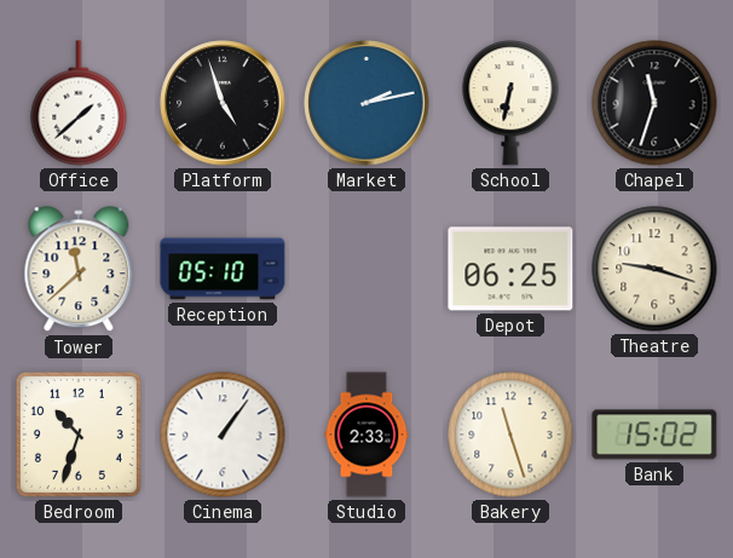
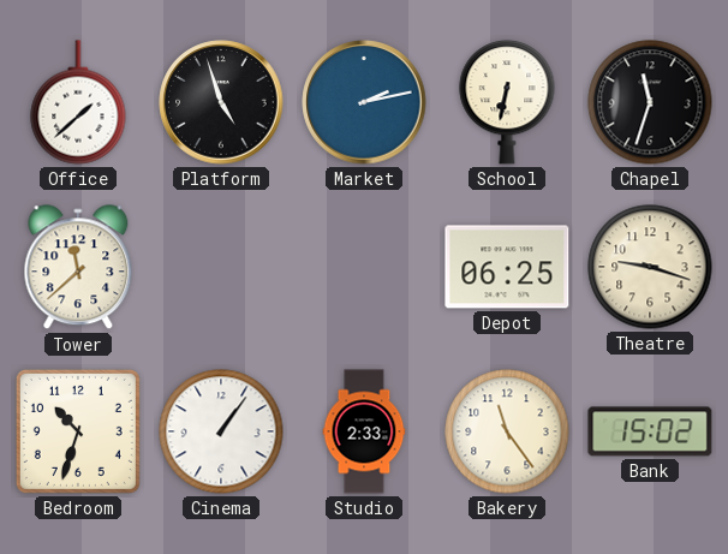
Reception: 05:10 -> none
Bakery: 11:27 -> 11:24
